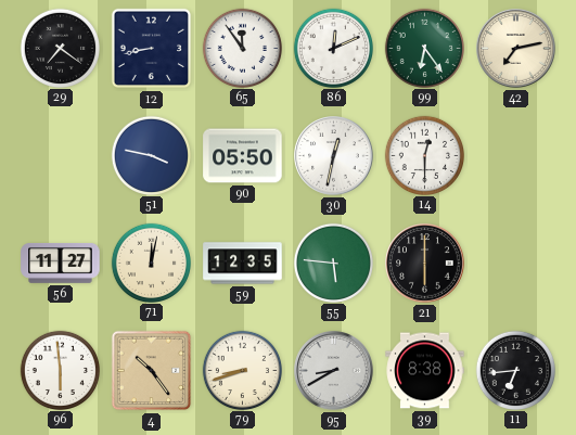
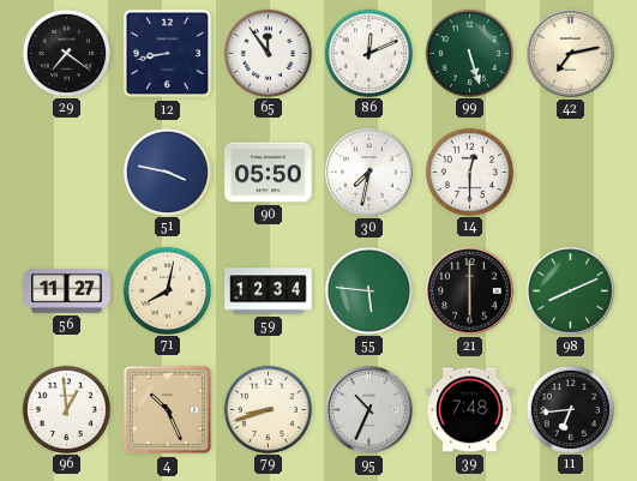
99: 6:24 -> 5:27
30: 12:32 -> 7:32
71: 12:02 -> 8:02
59: 12:35 -> 12:34
98: none -> 8:11
96: 5:59 -> 12:59
4: 10:24 -> 10:26
95: 8:40 -> 10:34
39: 8:38 -> 7:48
